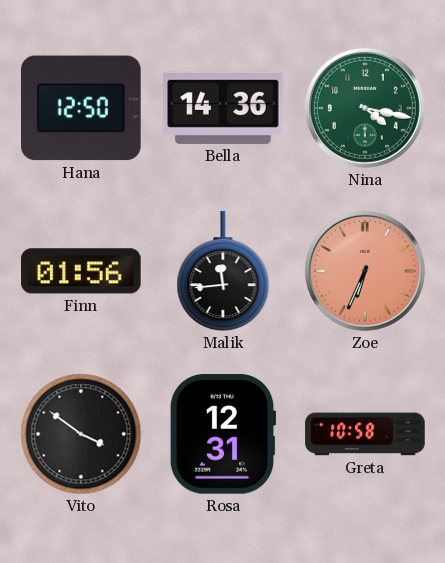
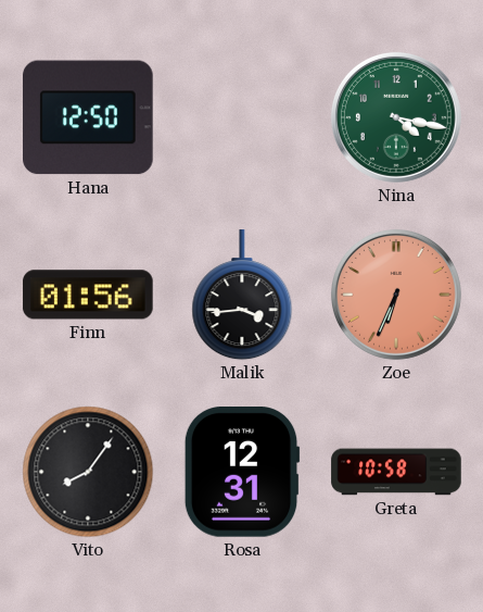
Bella: 14:36 -> none
Malik: 11:44 -> 3:44
Vito: 3:51 -> 8:06
